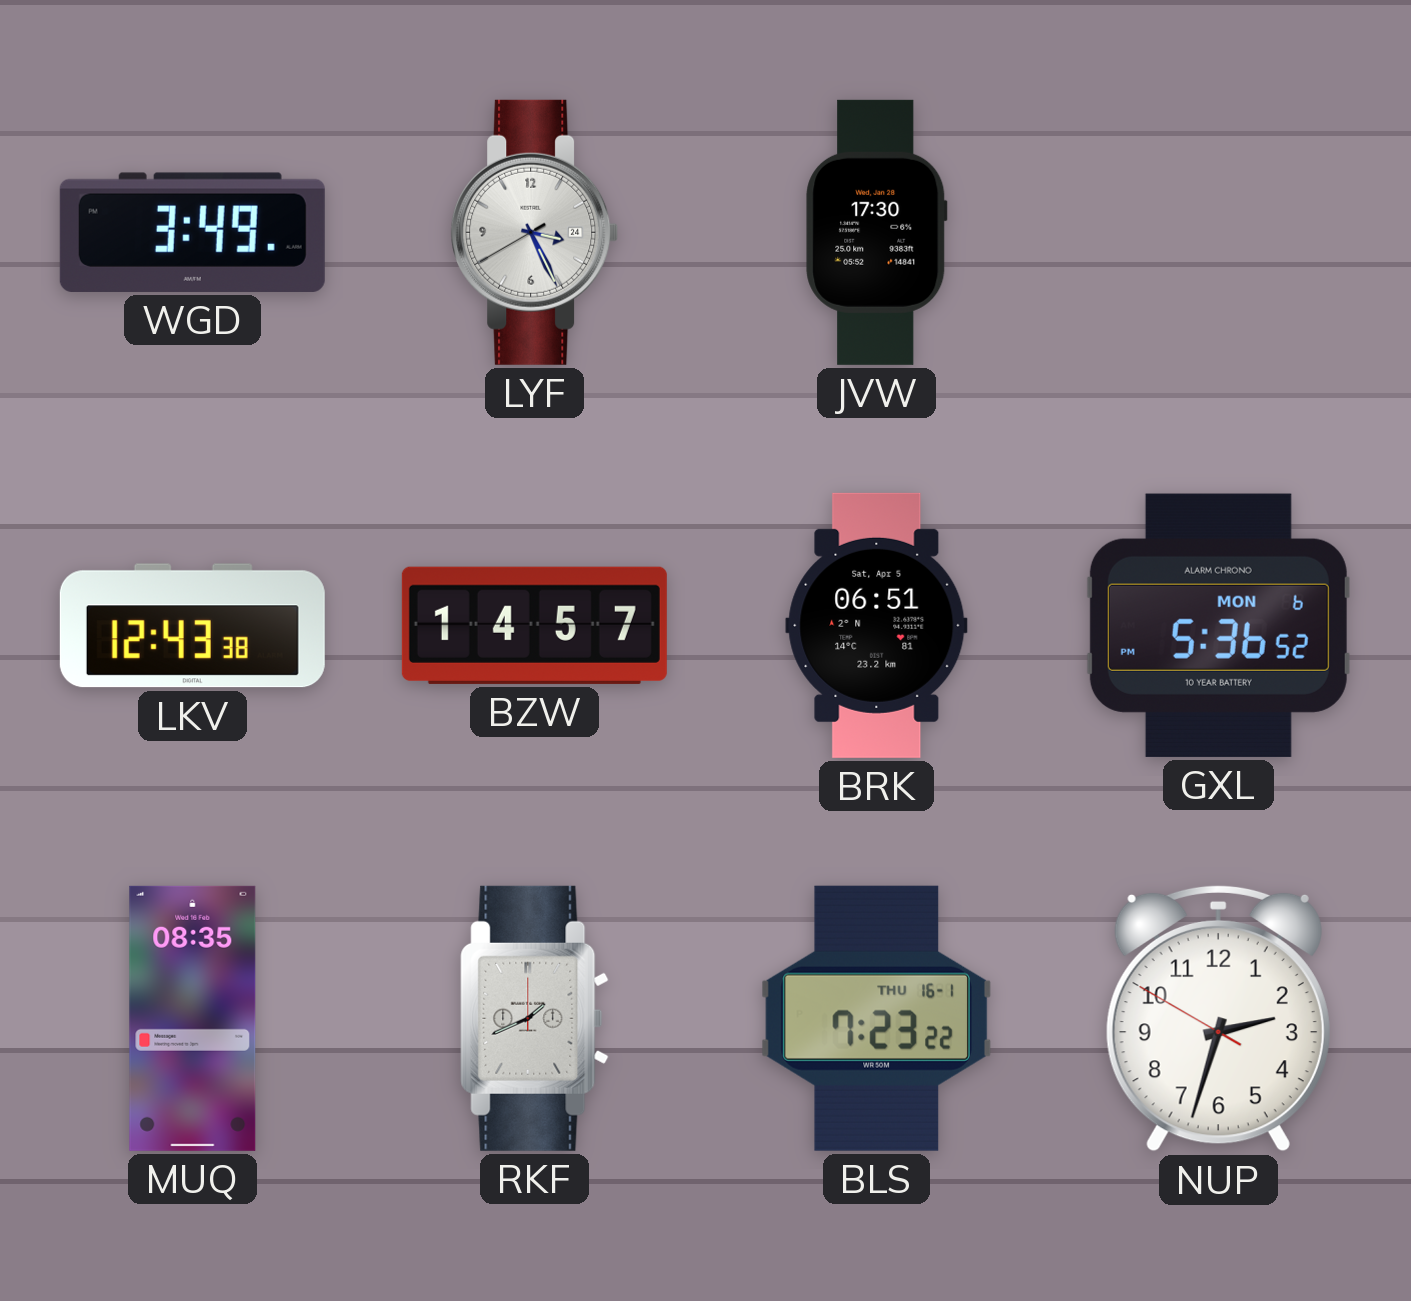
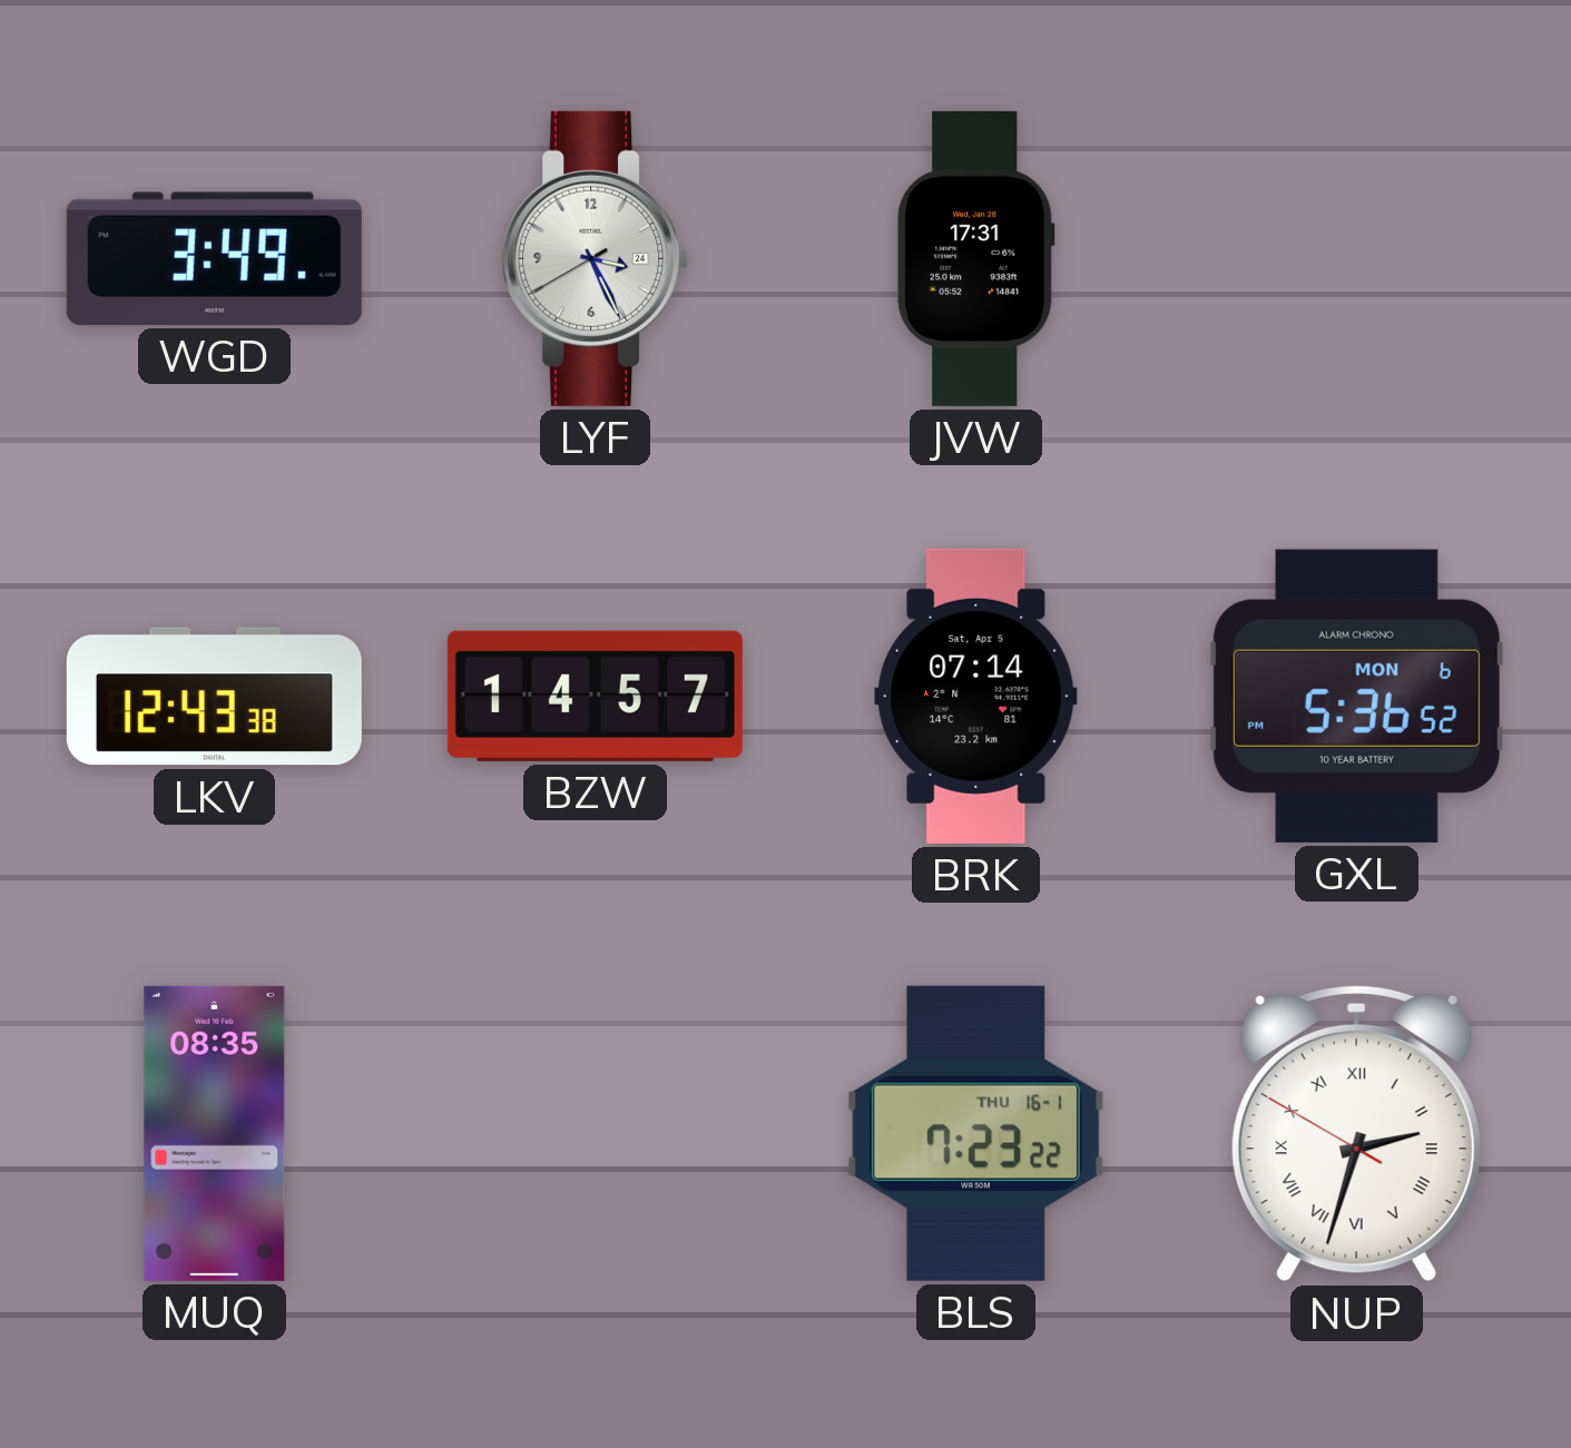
JVW: 17:30 -> 17:31
BRK: 06:51 -> 07:14
RKF: 1:41 -> none
NUP numerals: Arabic -> Roman
